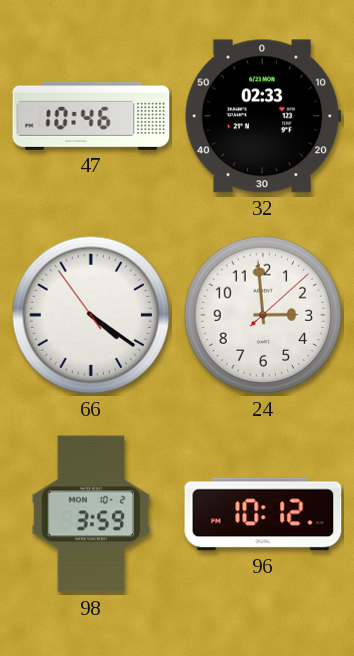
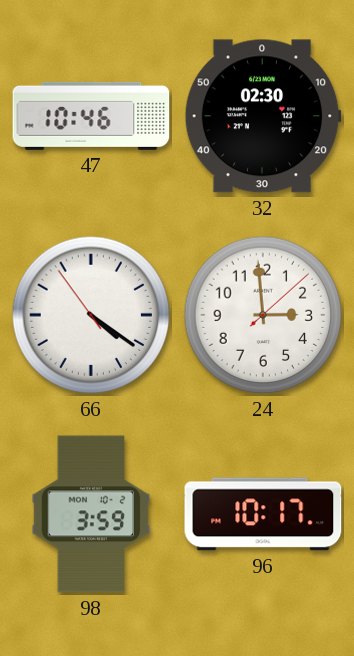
32: 02:33 -> 02:30
96: 10:12 -> 10:17
